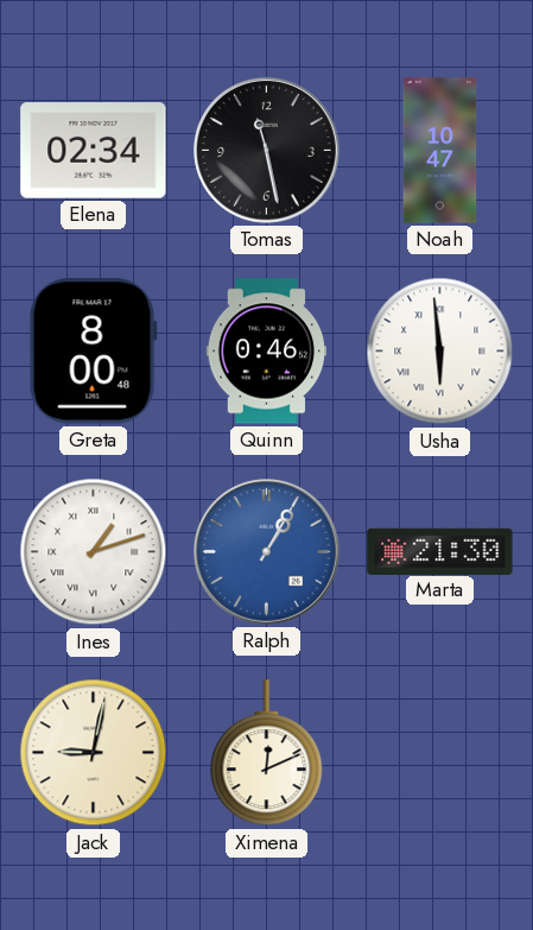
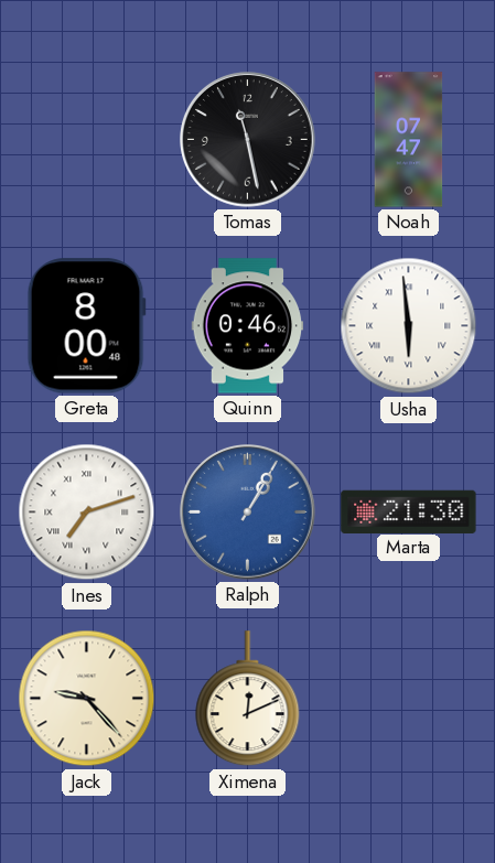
Elena: 02:34 -> none
Noah: 10:47 -> 07:47
Ines: 1:12 -> 7:12
Jack: 9:02 -> 9:23
